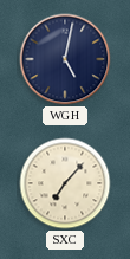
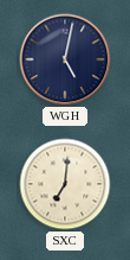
SXC: 7:07 -> 7:01
